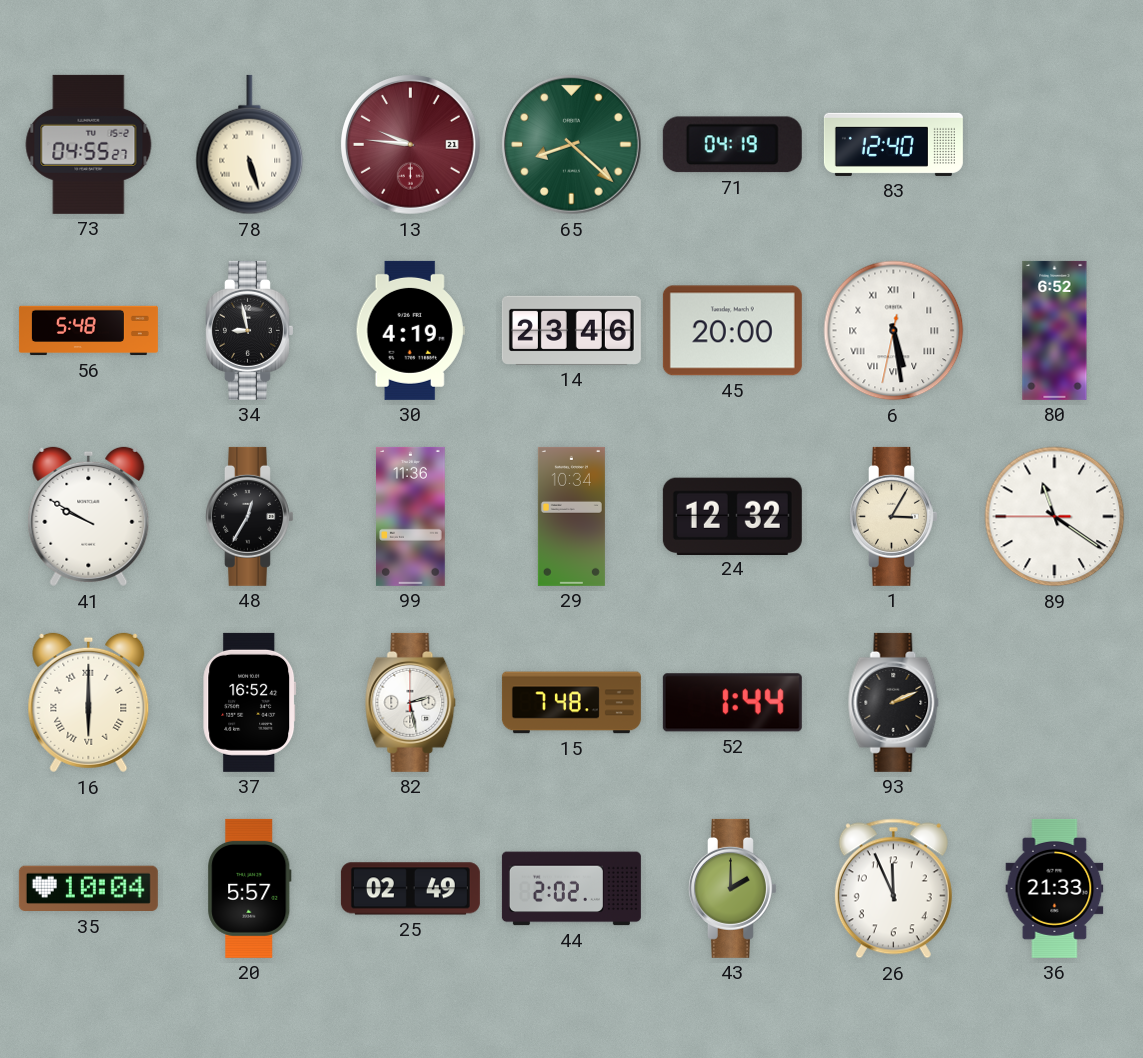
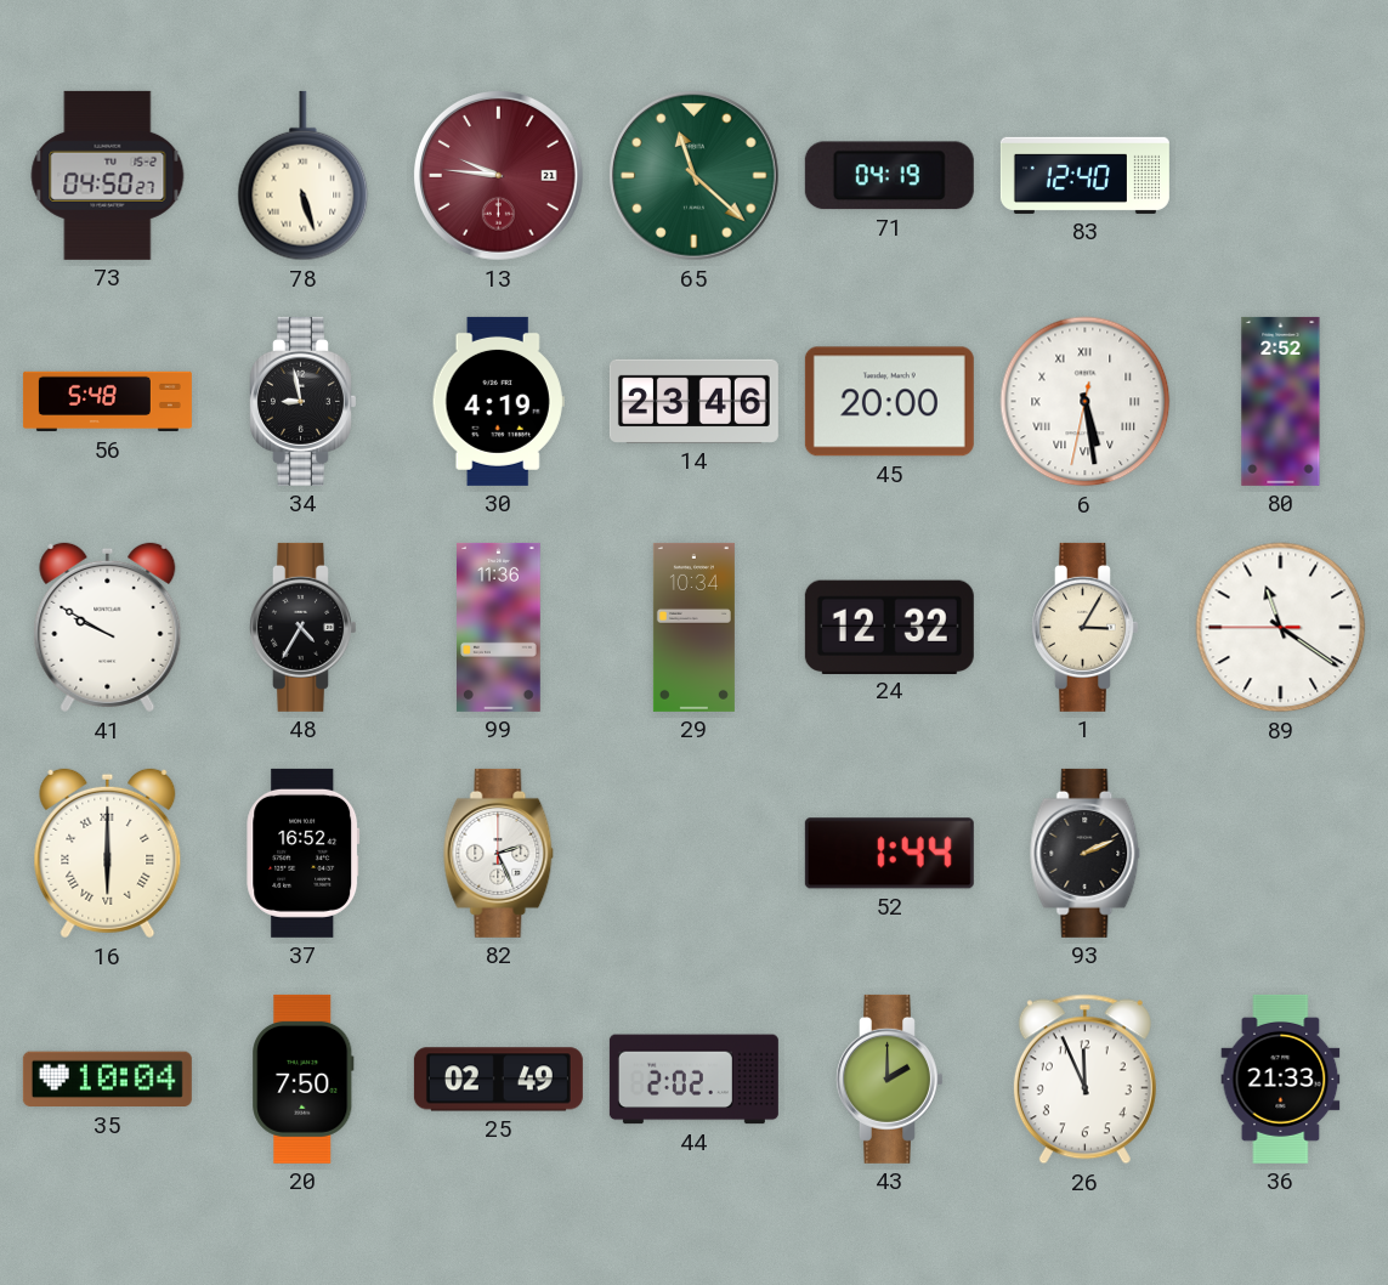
73: 04:55 -> 04:50
65: 8:22 -> 11:22
80: 6:52 -> 2:52
48: 12:35 -> 4:35
82: 2:28 -> 2:26
15: 7:48 -> none
20: 5:57 -> 7:50
